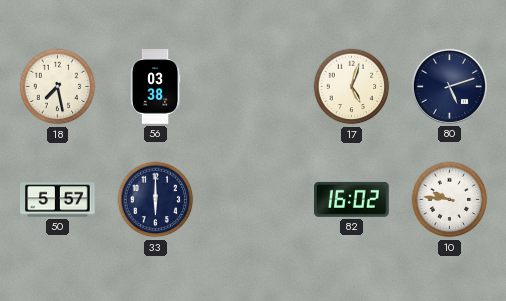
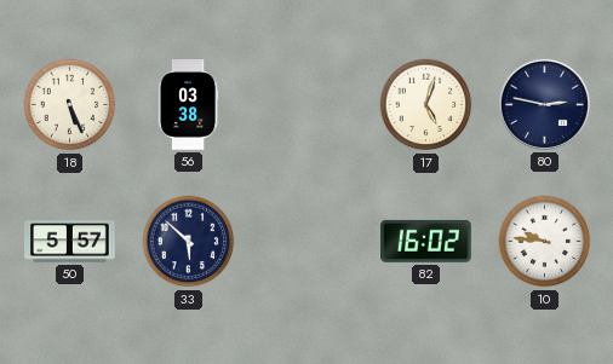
18: 7:28 -> 5:26
80: 5:12 -> 2:47
33: 6:00 -> 5:52
